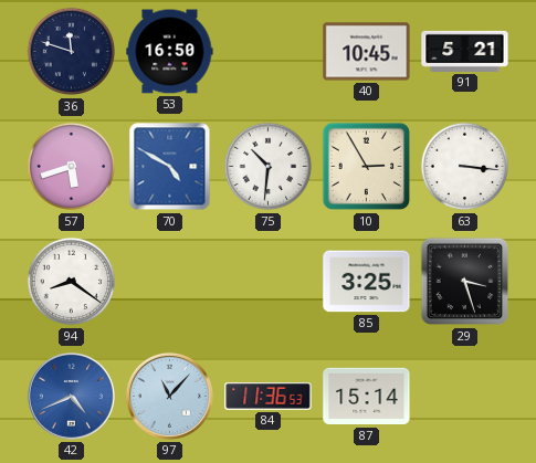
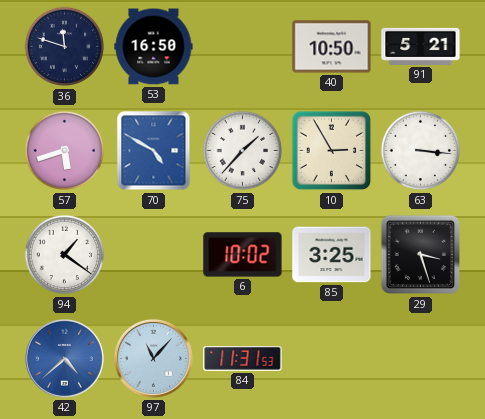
40: 10:45 -> 10:50
75: 10:31 -> 1:37
94: 8:21 -> 1:21
6: none -> 10:02
42: 4:41 -> 4:38
84: 11:36 -> 11:31
87: 15:14 -> none
